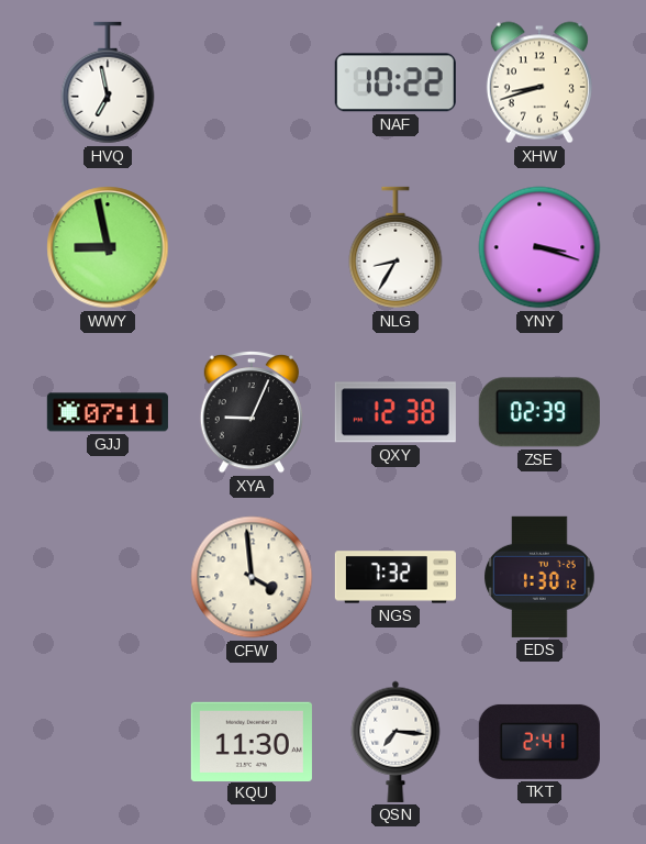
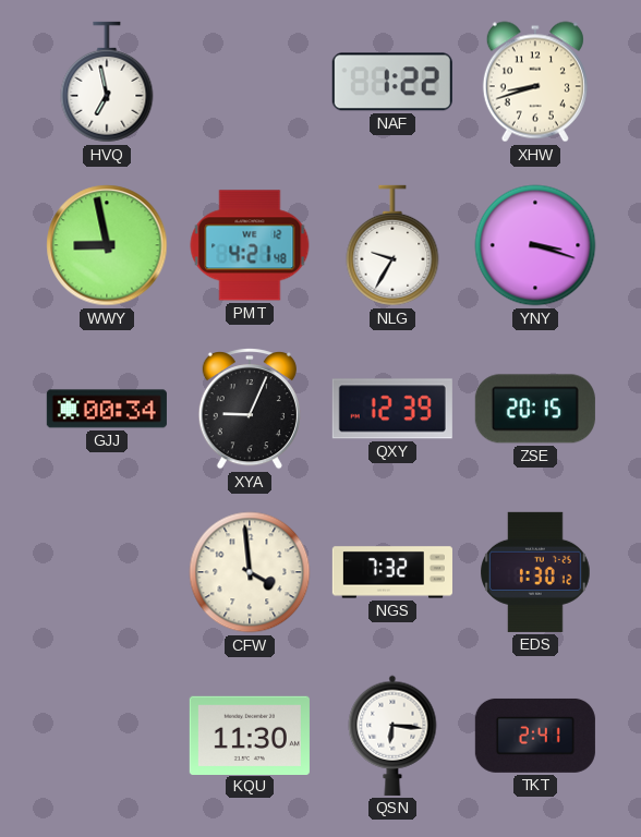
NAF: 10:22 -> 1:22
PMT: none -> 4:21
NLG: 8:35 -> 9:35
GJJ: 07:11 -> 00:34
QXY: 12:38 -> 12:39
ZSE: 02:39 -> 20:15
QSN: 7:16 -> 6:16
